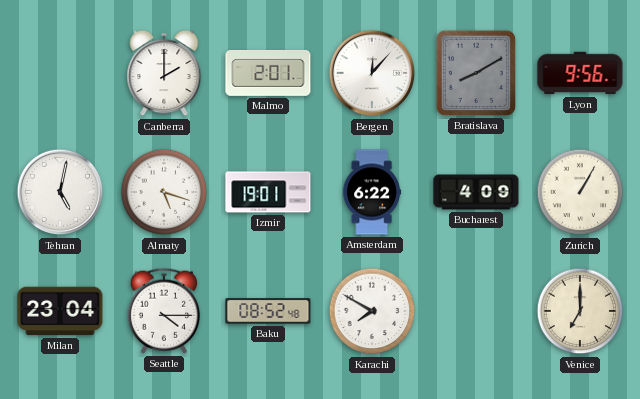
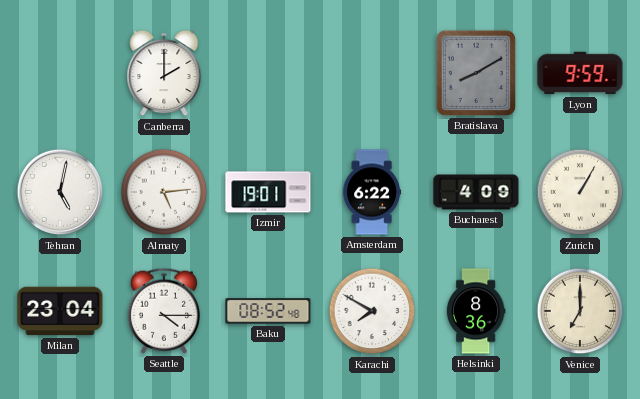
Malmo: 2:01 -> none
Bergen: 12:07 -> none
Lyon: 9:56 -> 9:59
Almaty: 5:18 -> 5:14
Helsinki: none -> 8:36
